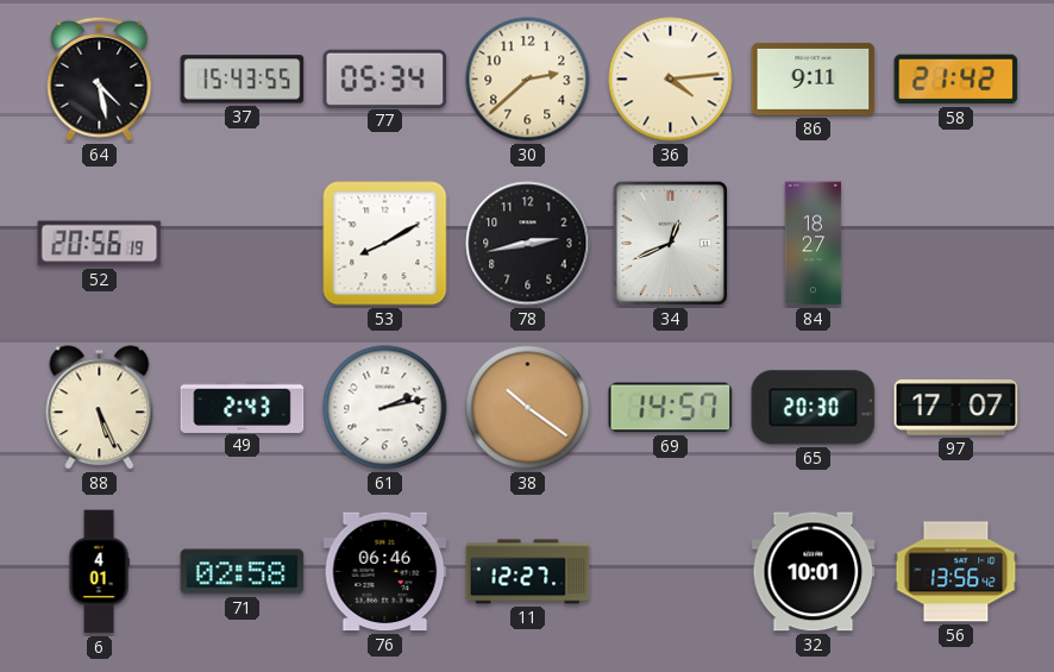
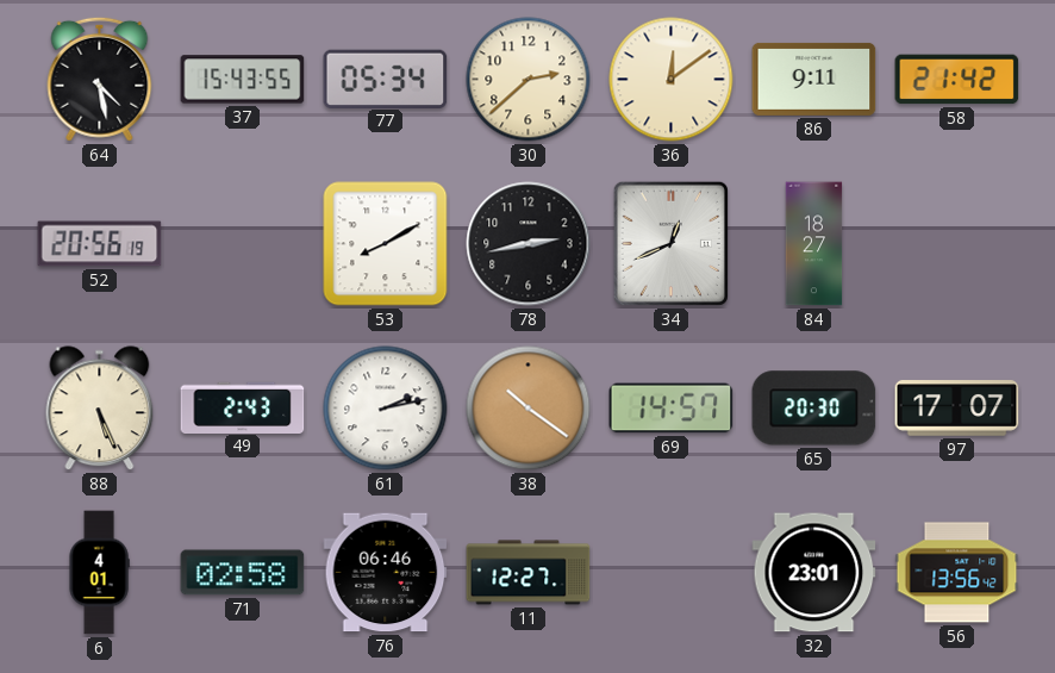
36: 4:14 -> 12:09
32: 10:01 -> 23:01
